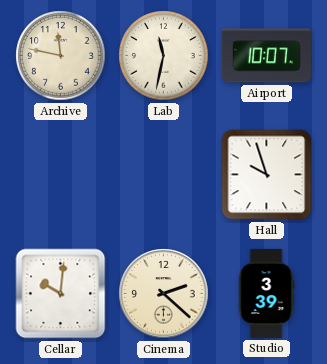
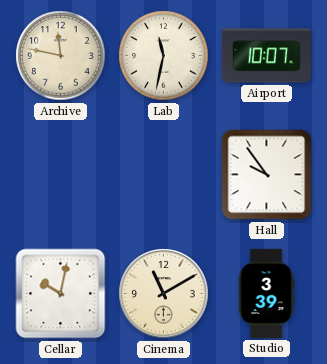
Hall: 9:57 -> 9:54
Cellar: 10:01 -> 10:02
Cinema: 2:22 -> 11:10
